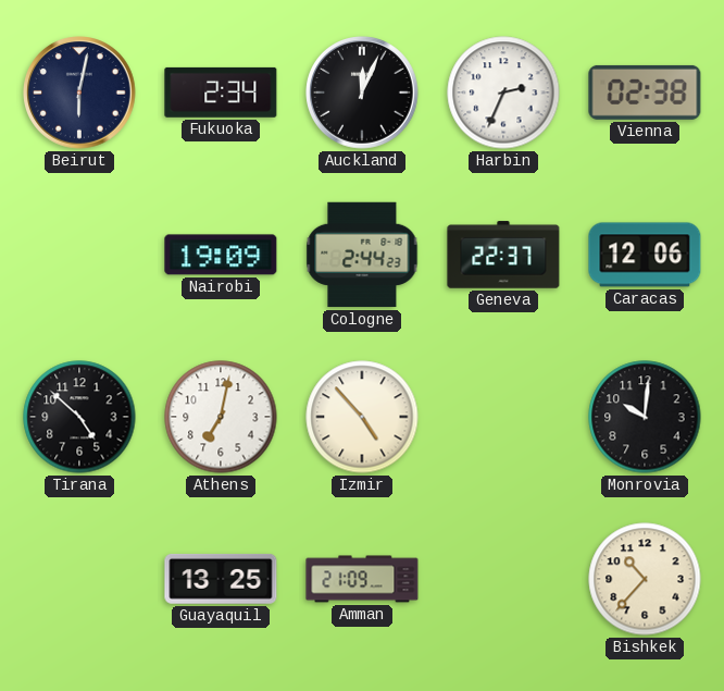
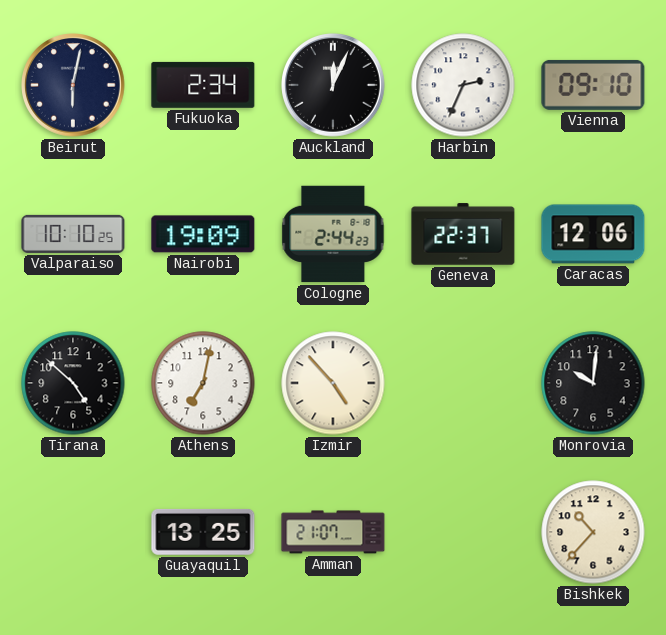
Vienna: 02:38 -> 09:10
Valparaiso: none -> 10:10
Amman: 21:09 -> 21:07
